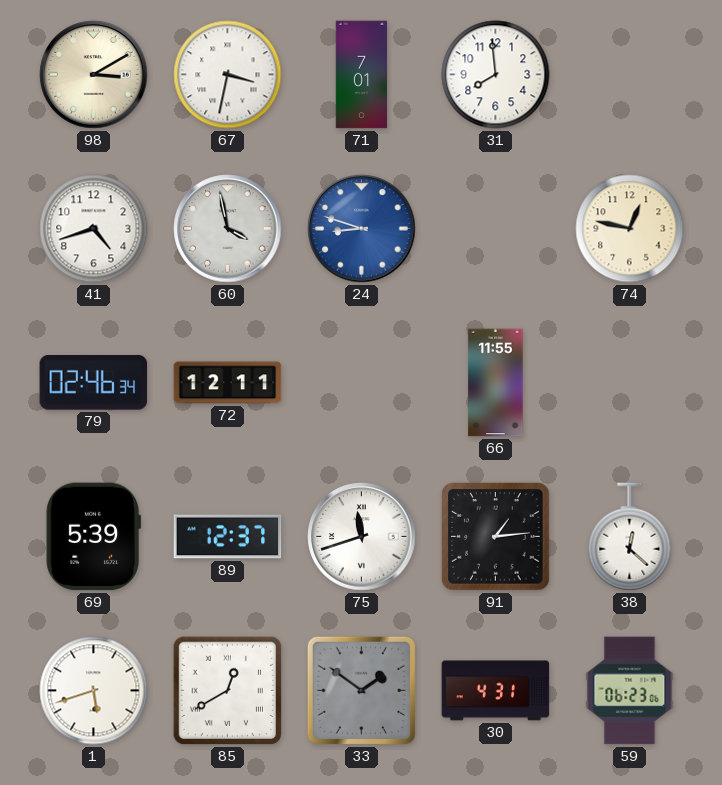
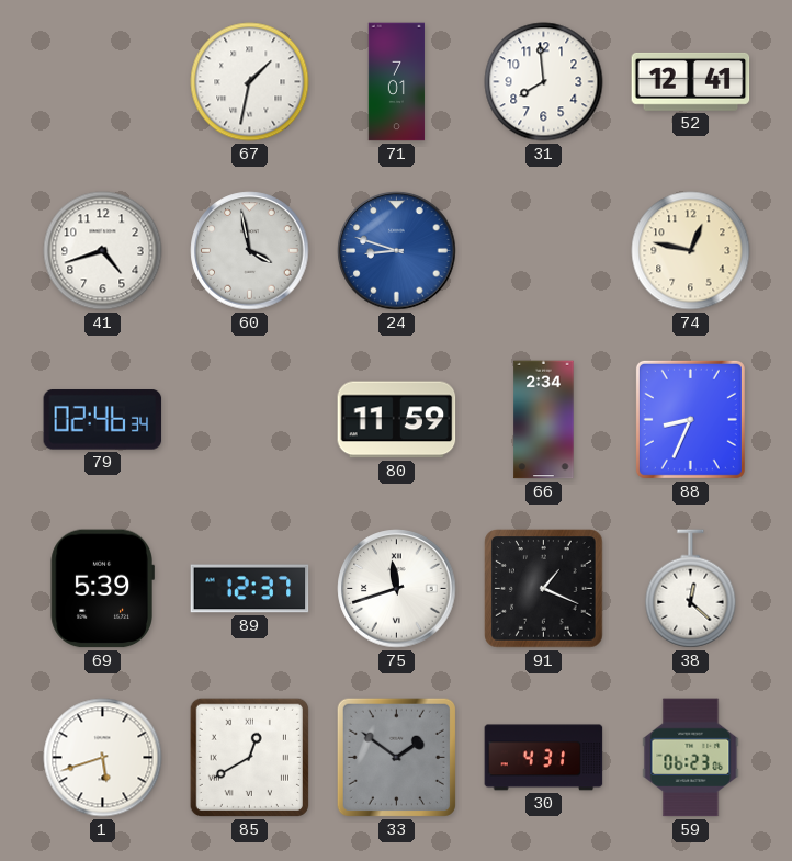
98: 3:10 -> none
67: 3:32 -> 1:32
52: none -> 12:41
72: 12:11 -> none
80: none -> 11:59
66: 11:55 -> 2:34
88: none -> 8:34
91: 1:14 -> 1:19
